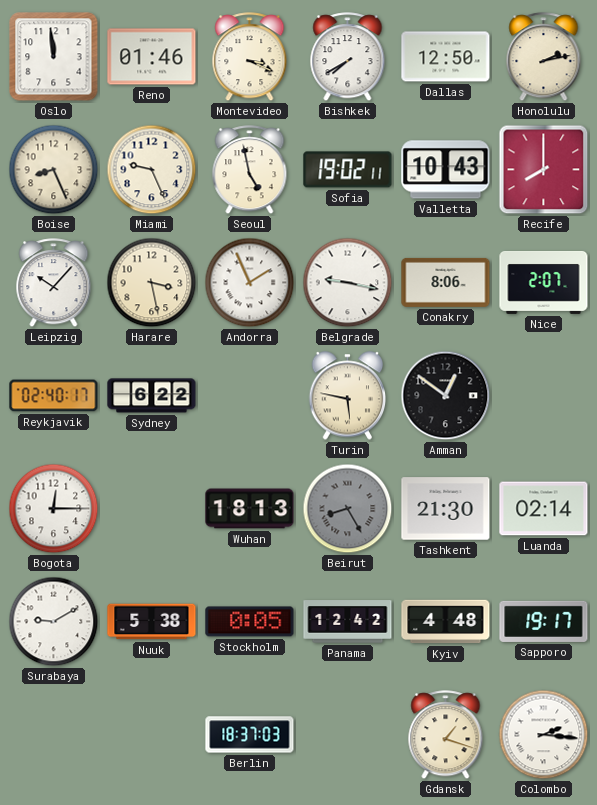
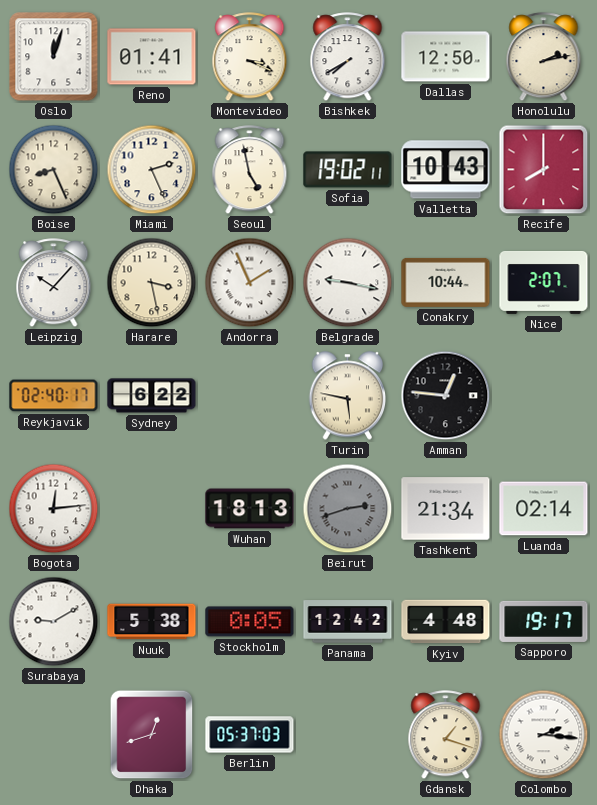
Oslo: 11:59 -> 12:03
Reno: 01:46 -> 01:41
Miami: 9:26 -> 2:26
Conakry: 8:06 -> 10:44
Amman: 12:51 -> 12:46
Bogota: 12:15 -> 12:14
Beirut: 8:25 -> 2:42
Tashkent: 21:30 -> 21:34
Dhaka: none -> 12:42
Berlin: 18:37 -> 05:37
